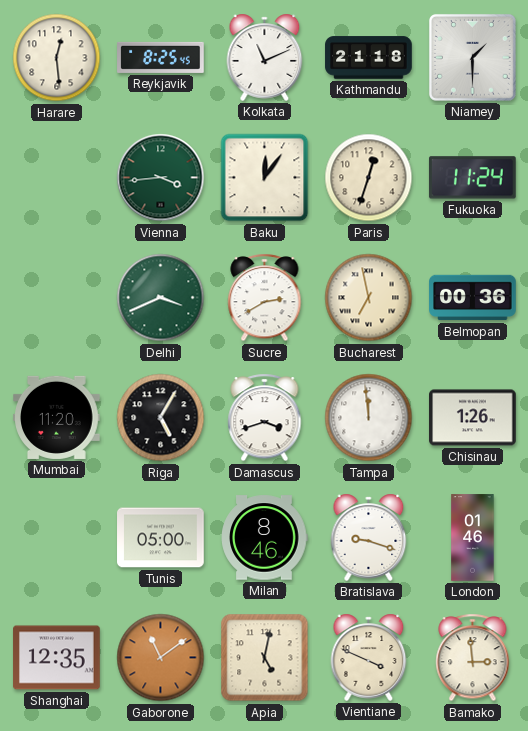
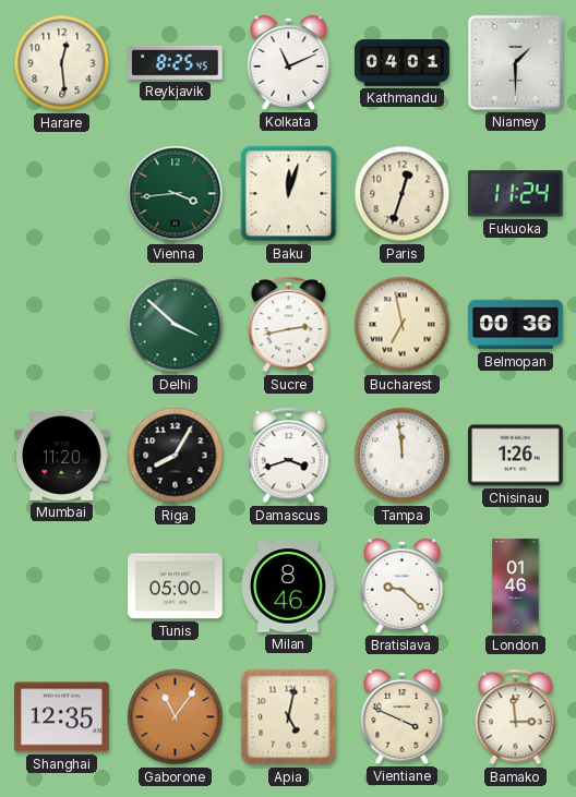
Kathmandu: 21:18 -> 04:01
Baku: 12:06 -> 12:03
Delhi: 3:41 -> 3:52
Sucre: 2:40 -> 2:43
Riga: 5:05 -> 8:05
Bratislava: 9:18 -> 9:22
Gaborone: 11:09 -> 11:06
